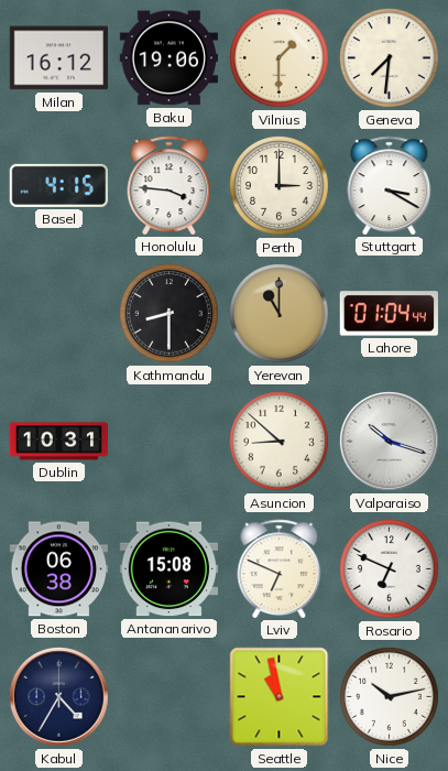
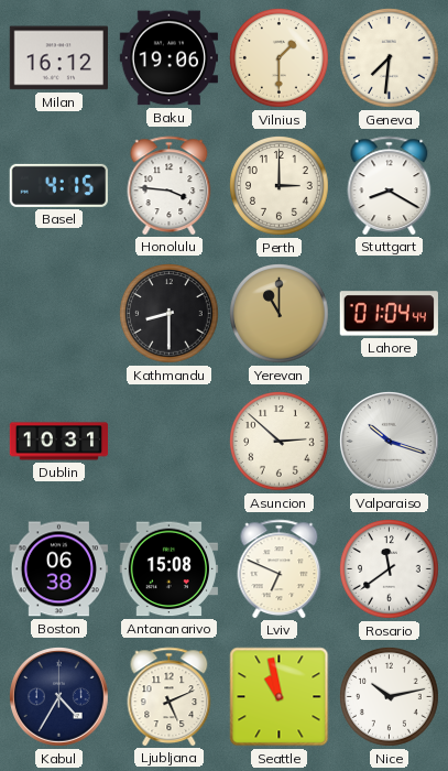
Stuttgart: 3:20 -> 8:20
Asuncion: 8:52 -> 2:52
Rosario: 6:49 -> 11:39
Ljubljana: none -> 5:11
